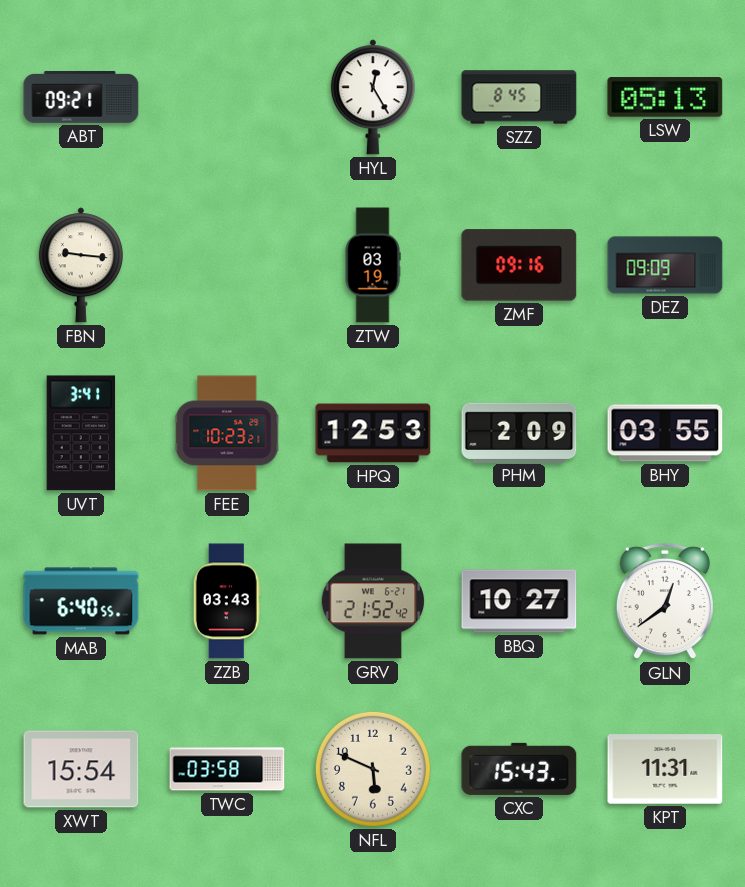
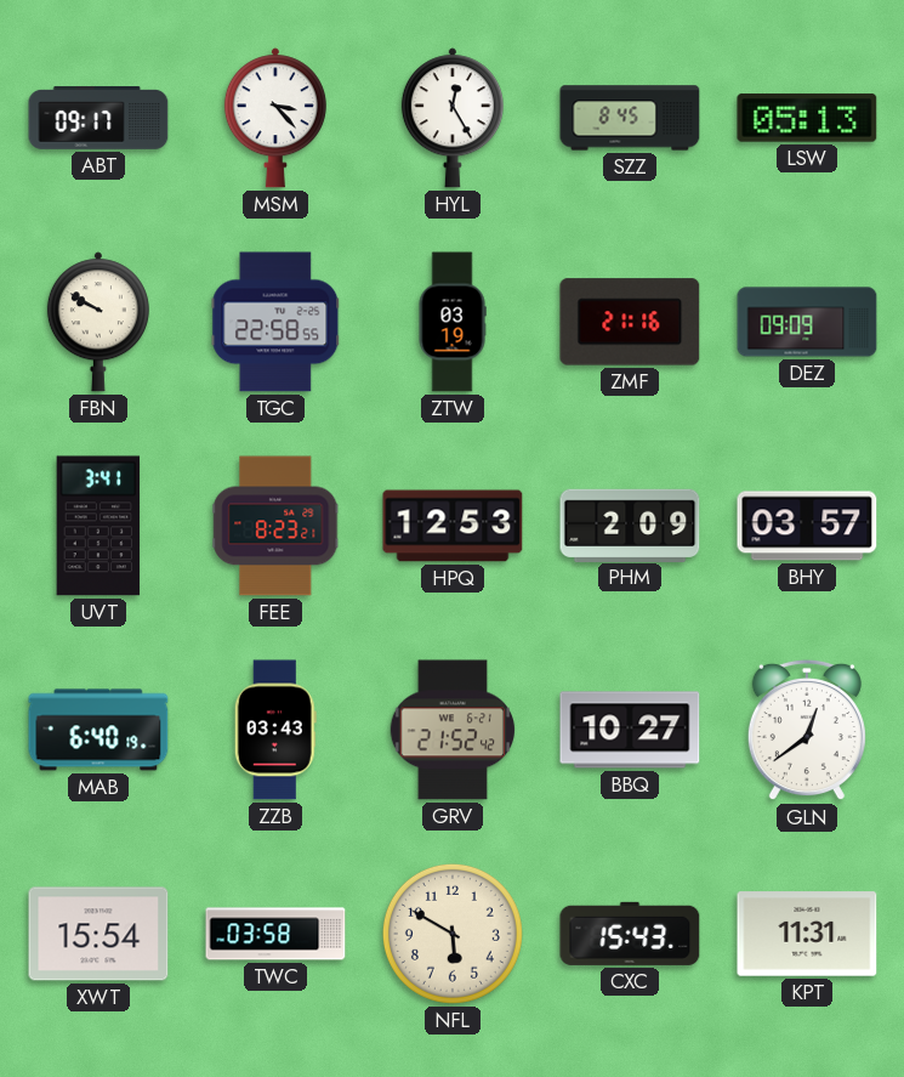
ABT: 09:21 -> 09:17
MSM: none -> 3:23
FBN: 9:16 -> 9:50
TGC: none -> 22:58
ZMF: 09:16 -> 21:16
FEE: 10:23 -> 8:23
BHY: 03:55 -> 03:57
MAB: 6:40:55 -> 6:40:19
NFL: 5:49 -> 5:50
